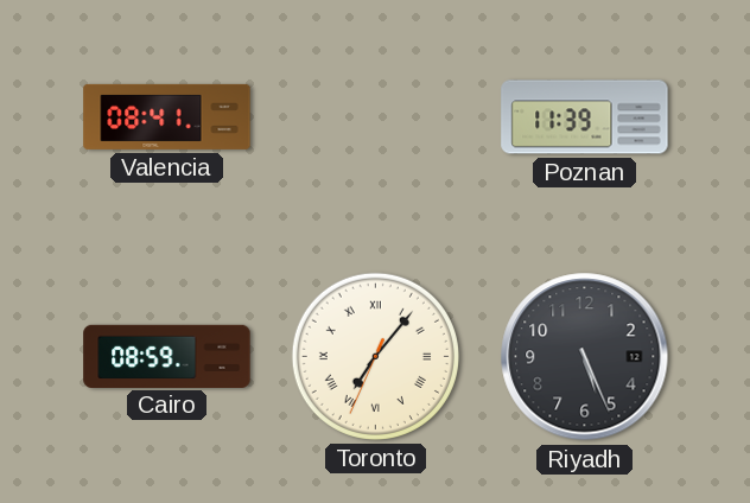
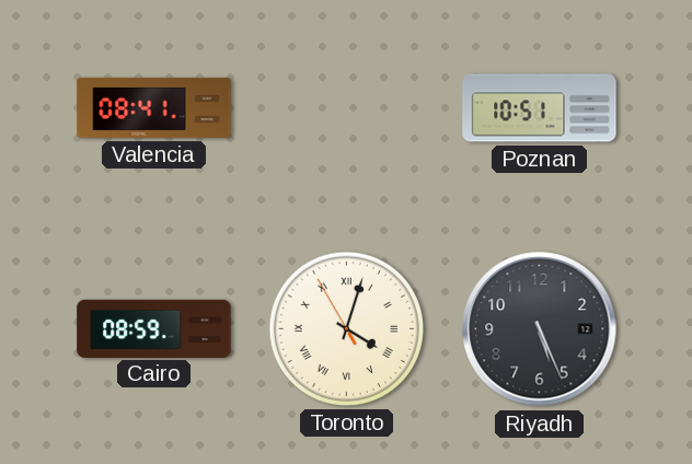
Poznan: 11:39 -> 10:51
Toronto: 7:06 -> 4:02
